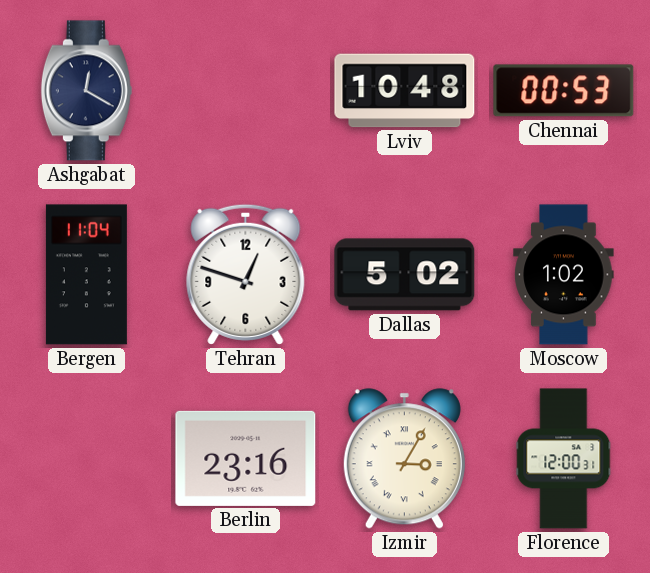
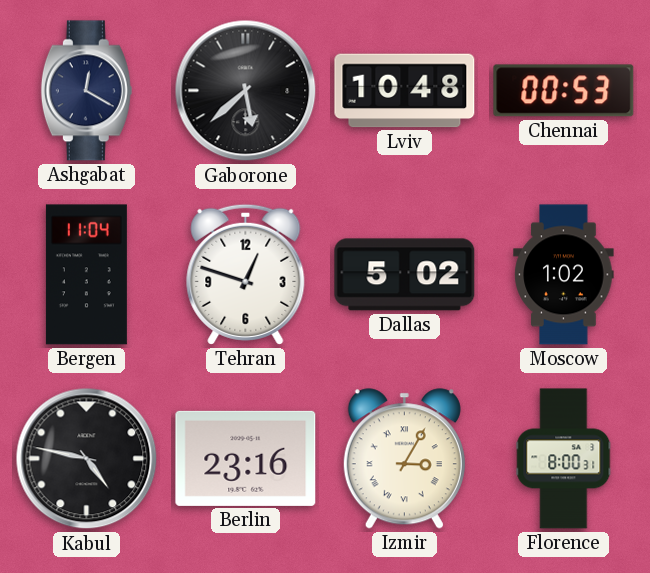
Gaborone: none -> 5:38
Kabul: none -> 4:47
Florence: 12:00 -> 8:00
